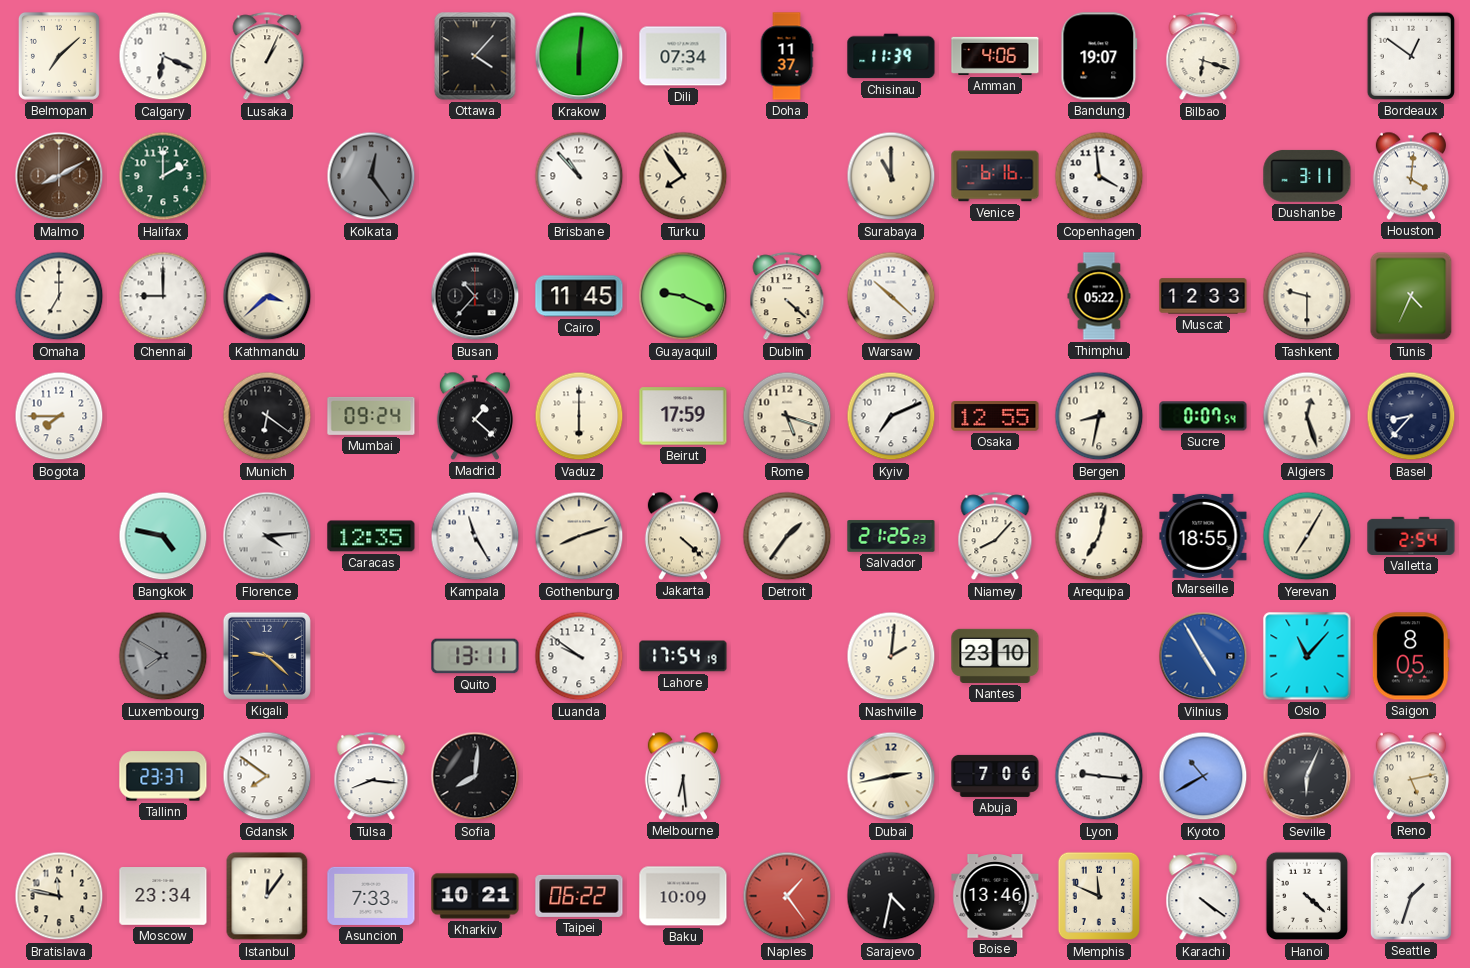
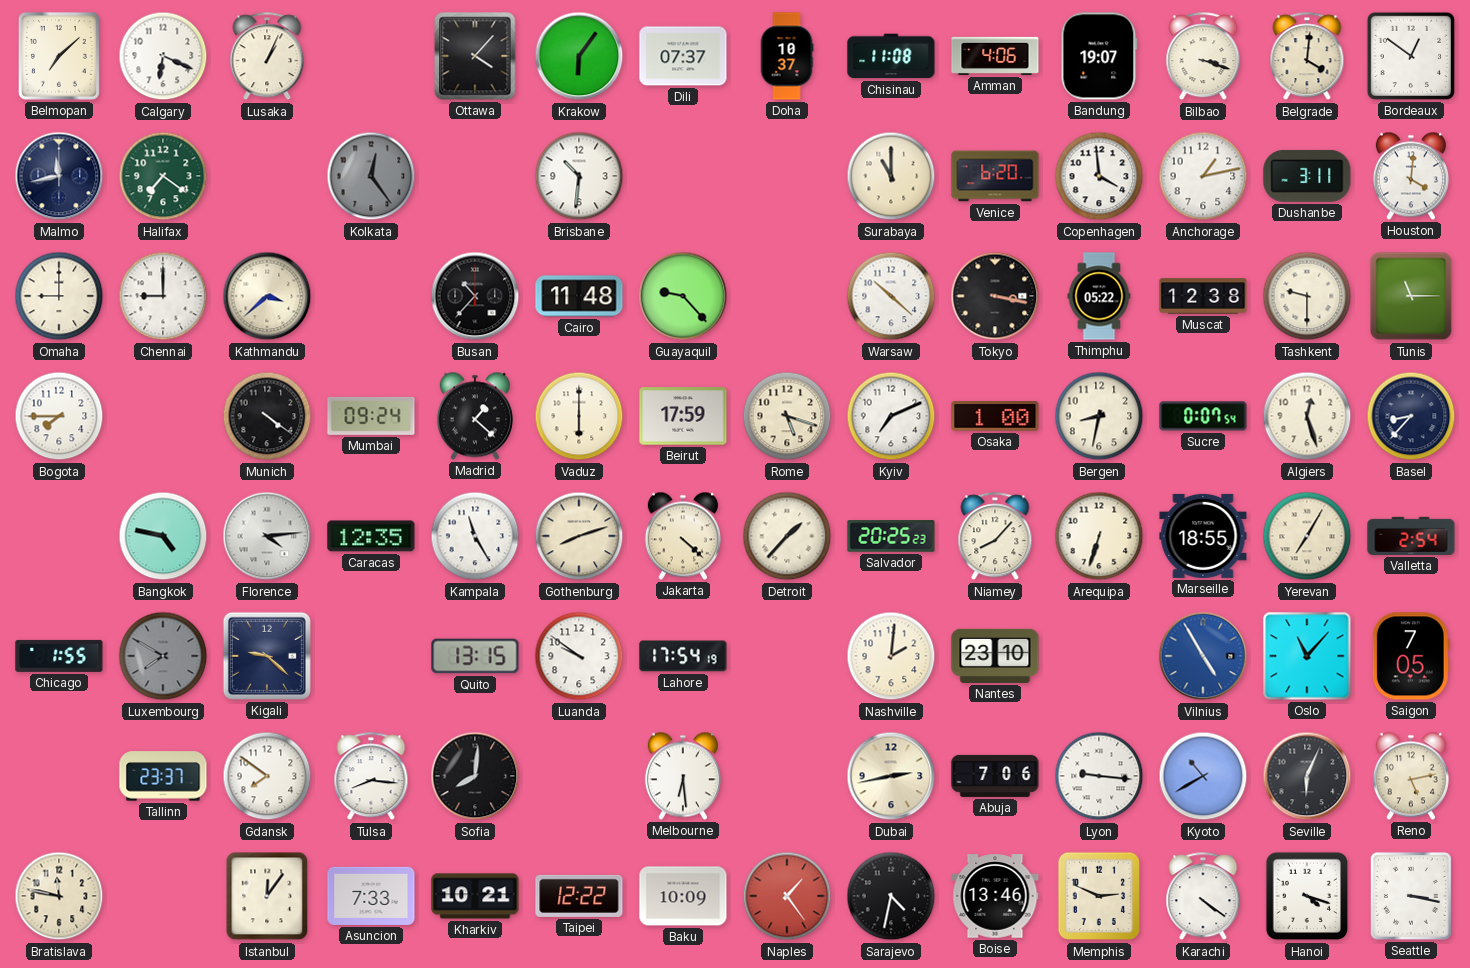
Krakow: 6:01 -> 6:06
Dili: 07:34 -> 07:37
Doha: 11:37 -> 10:37
Chisinau: 11:39 -> 11:08
Bilbao: 6:18 -> 3:18
Belgrade: none -> 4:01
Malmo: 8:10 -> 11:43
Malmo dial: brown -> navy
Halifax: 2:00 -> 7:21
Brisbane: 10:53 -> 10:31
Turku: 7:54 -> none
Venice: 6:16 -> 6:20
Anchorage: none -> 1:13
Omaha: 7:00 -> 9:00
Cairo: 11:45 -> 11:48
Guayaquil: 9:19 -> 9:23
Dublin: 4:22 -> none
Tokyo: none -> 3:17
Muscat: 12:33 -> 12:38
Tunis: 4:34 -> 11:15
Munich: 6:21 -> 4:21
Osaka: 12:55 -> 1:00
Detroit: 1:36 -> 1:37
Salvador: 21:25 -> 20:25
Arequipa: 7:02 -> 6:33
Chicago: none -> 1:55
Quito: 13:11 -> 13:15
Saigon: 8:05 -> 7:05
Moscow: 23:34 -> none
Taipei: 06:22 -> 12:22
Memphis: 11:49 -> 2:49
Hanoi: 4:22 -> 4:18
Seattle: 1:33 -> 3:17
